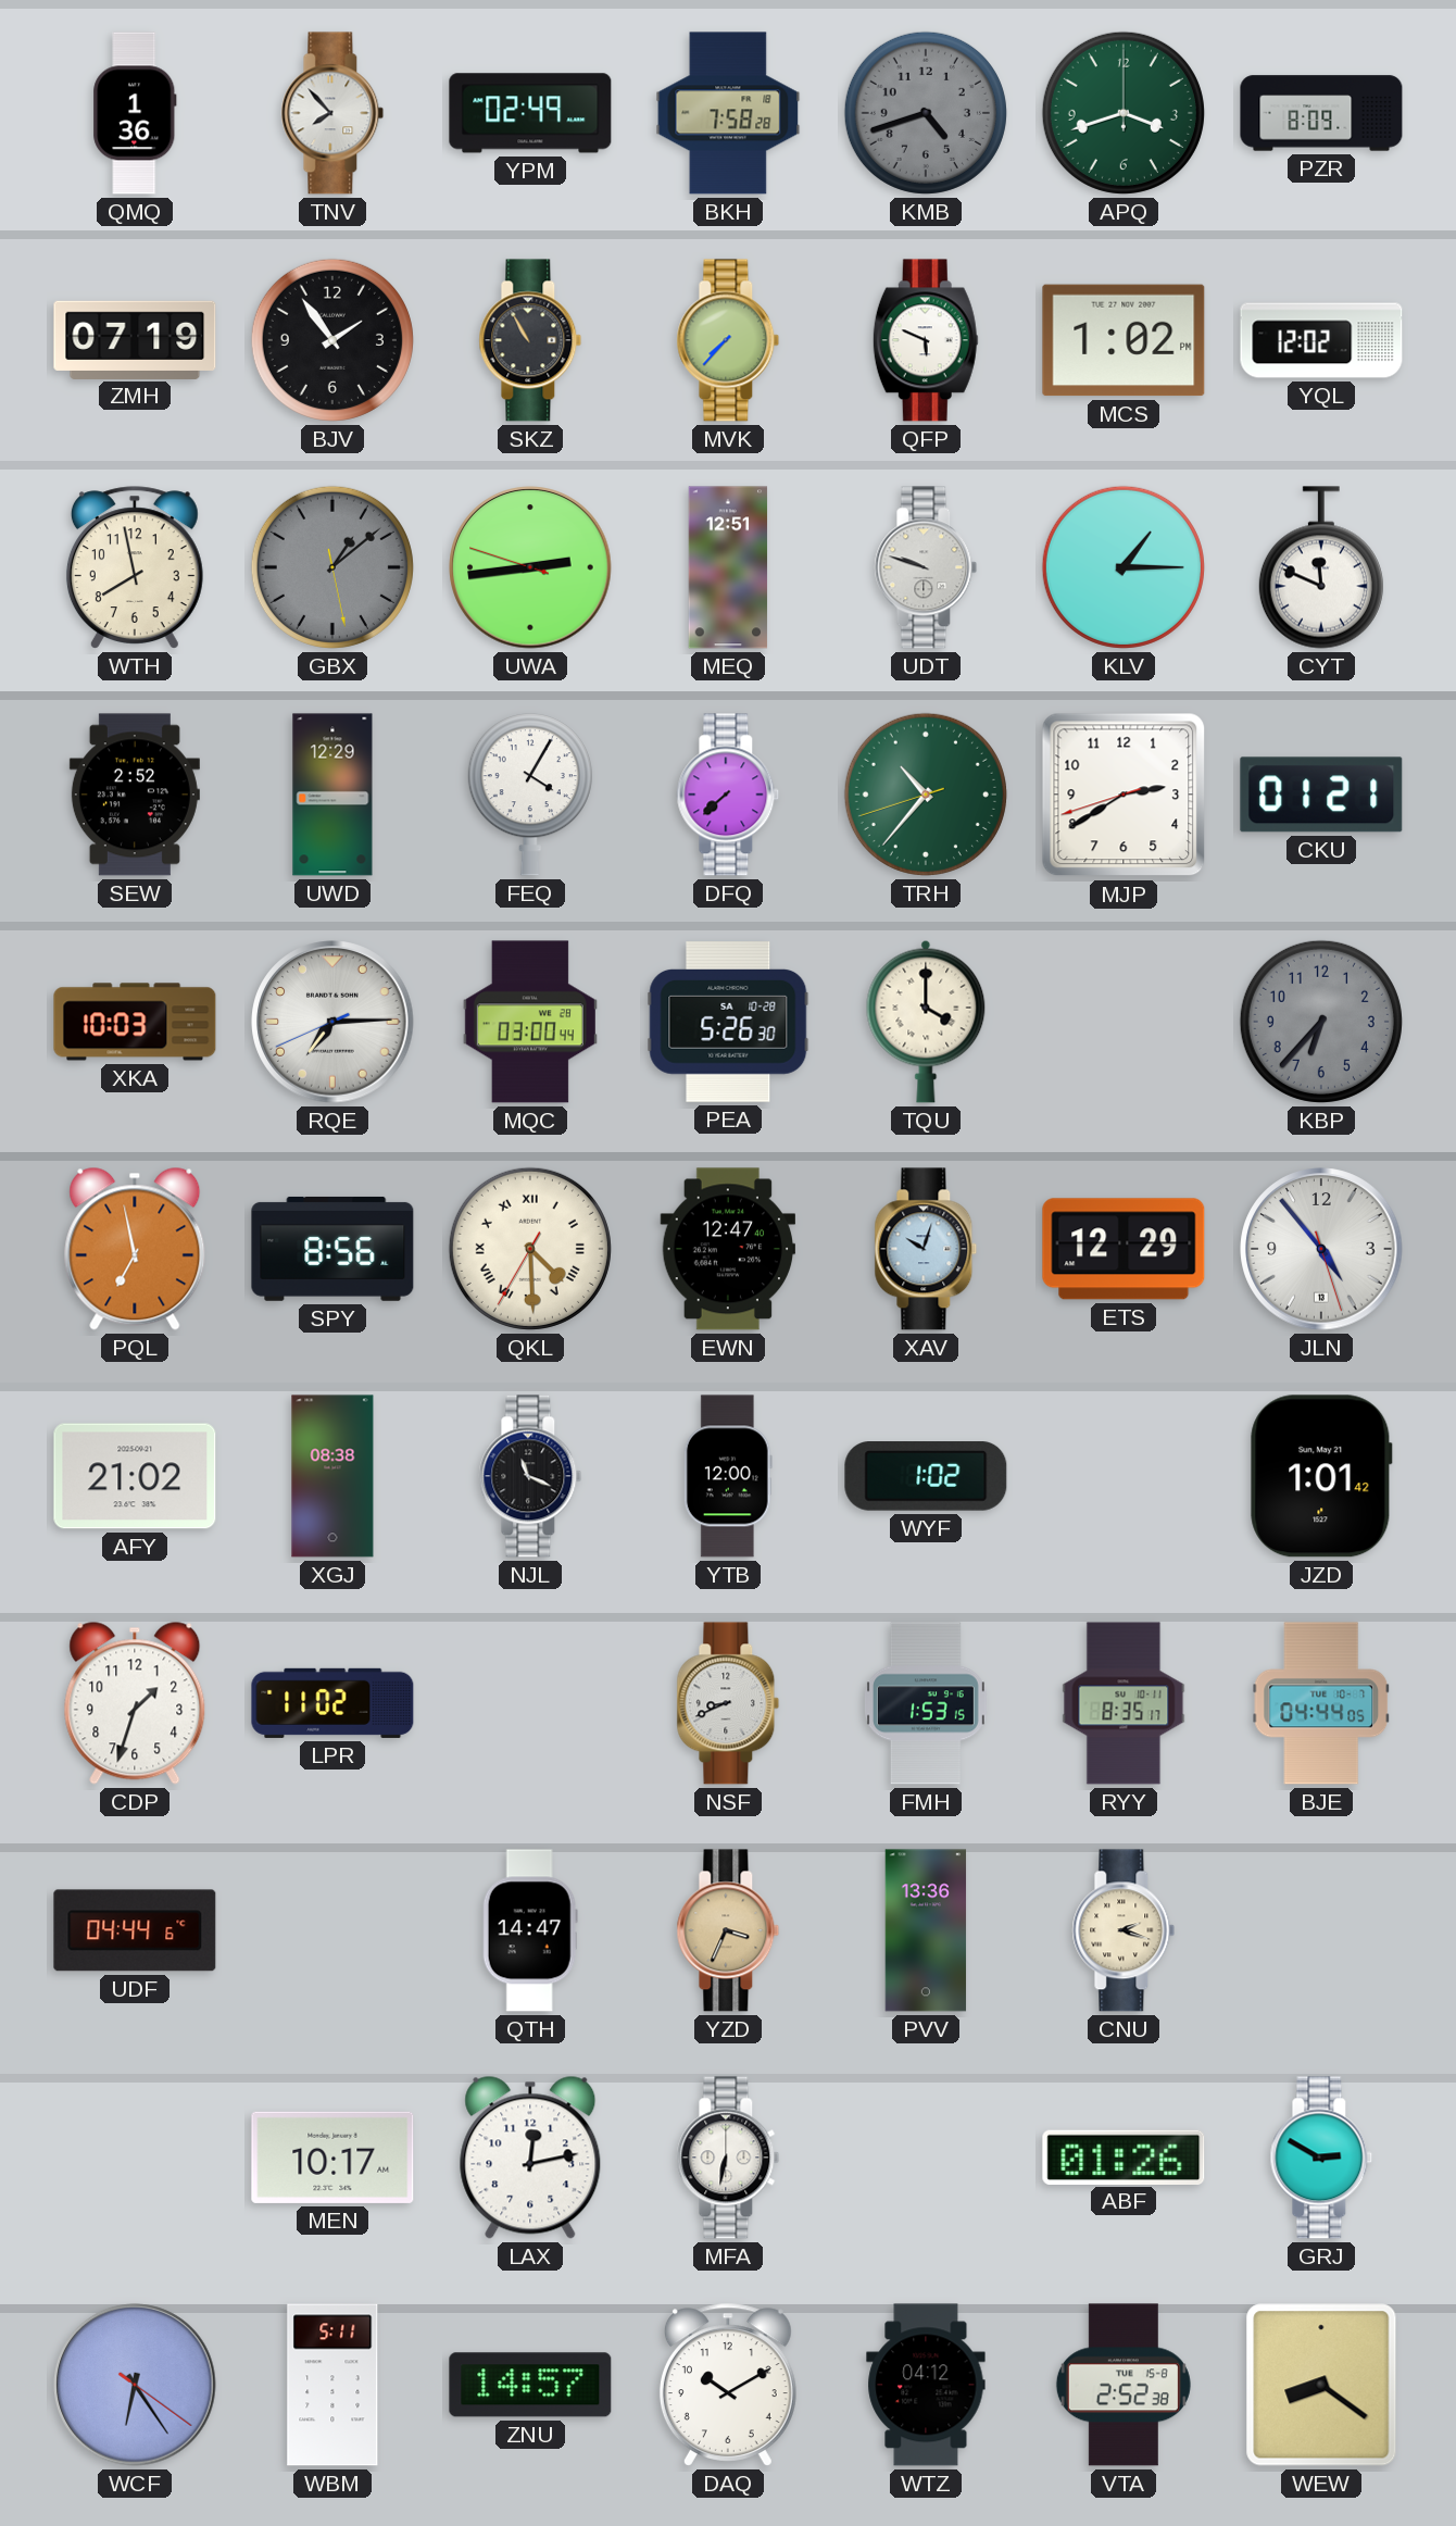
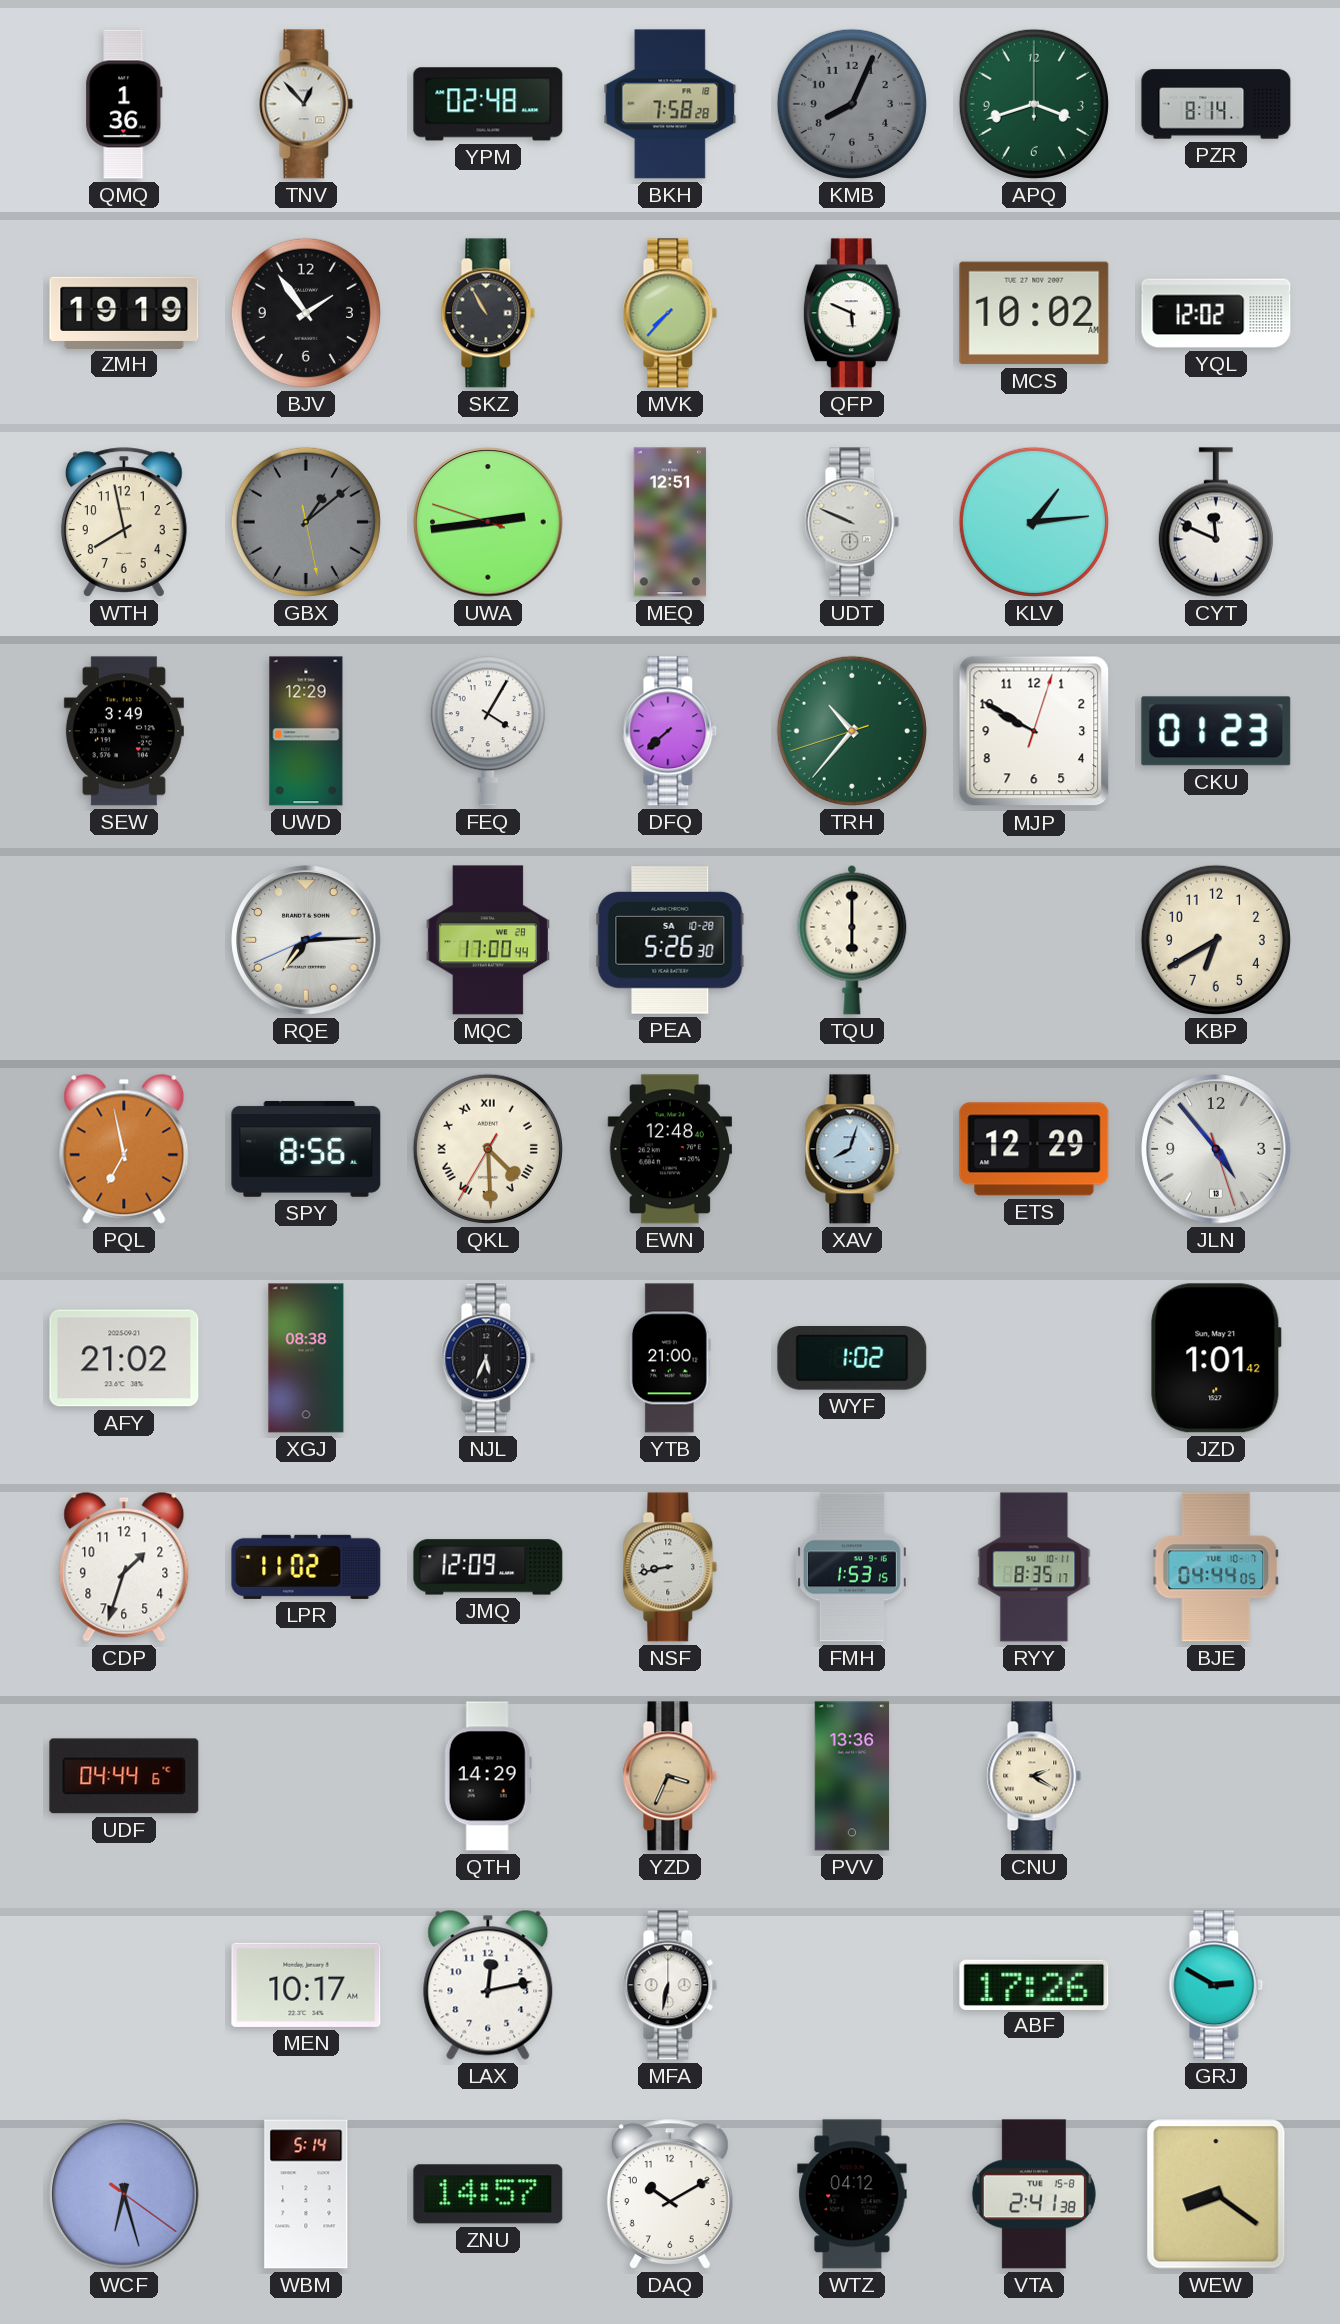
TNV: 7:53 -> 12:53
YPM: 02:49 -> 02:48
KMB: 4:42 -> 8:04
PZR: 8:09 -> 8:14
ZMH: 07:19 -> 19:19
MCS: 1:02 -> 10:02
UDT: 9:48 -> 9:49
KLV: 1:15 -> 1:14
SEW: 2:52 -> 3:49
MJP: 2:39 -> 9:50
CKU: 01:21 -> 01:23
XKA: 10:03 -> none
MQC: 03:00 -> 17:00
TQU: 4:00 -> 6:00
KBP: 6:37 -> 6:40
KBP dial: grey -> cream
EWN: 12:47 -> 12:48
XAV: 10:03 -> 8:03
NJL: 11:19 -> 5:34
YTB: 12:00 -> 21:00
JMQ: none -> 12:09
NSF: 8:41 -> 8:43
QTH: 14:47 -> 14:29
CNU: 2:18 -> 2:20
ABF: 01:26 -> 17:26
WCF: 6:24 -> 6:27
WBM: 5:11 -> 5:14
VTA: 2:52 -> 2:41
